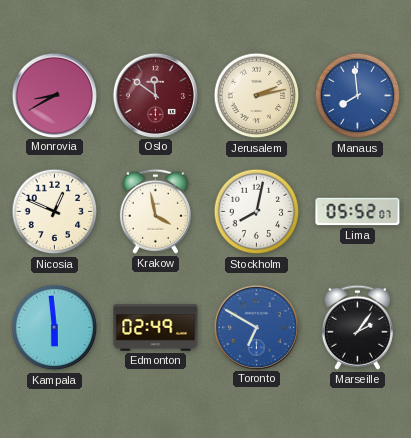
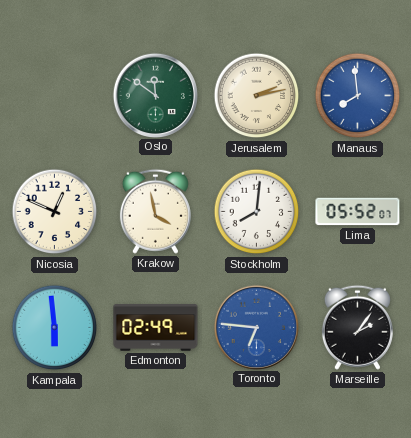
Monrovia: 8:40 -> none
Oslo dial: burgundy -> green
Stockholm: 8:02 -> 8:01
Toronto: 6:50 -> 6:46
